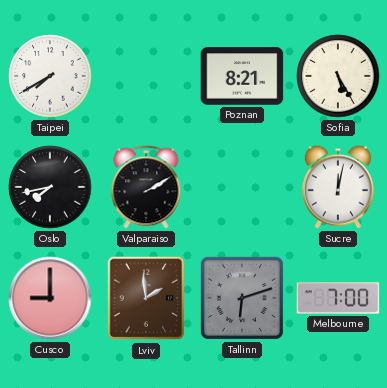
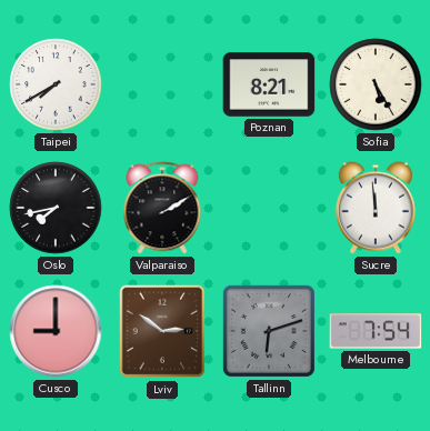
Sucre: 12:02 -> 11:59
Lviv: 1:59 -> 2:51
Melbourne: 7:00 -> 7:54
